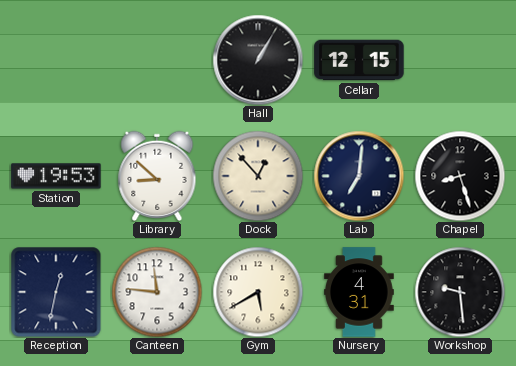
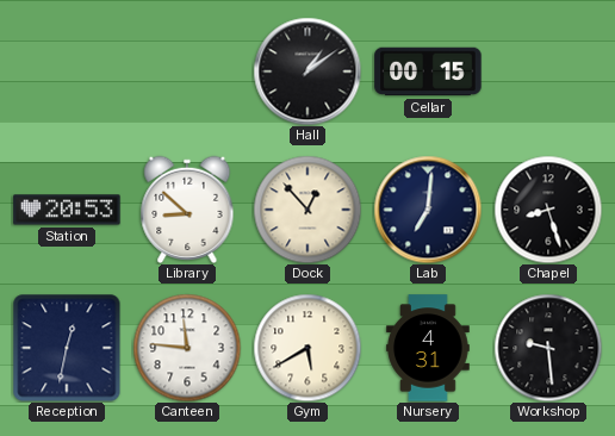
Hall: 1:05 -> 1:09
Cellar: 12:15 -> 00:15
Station: 19:53 -> 20:53
